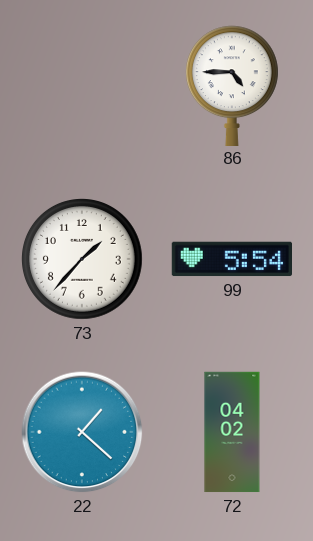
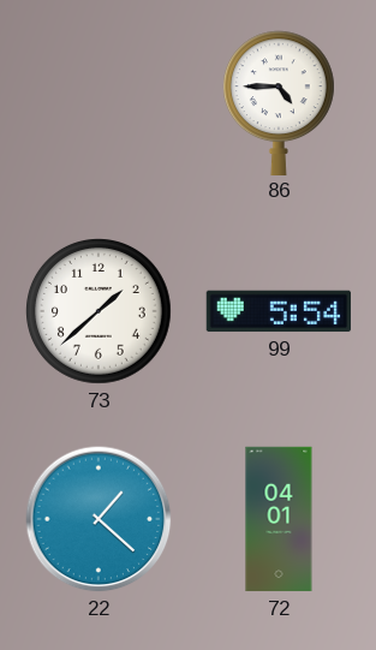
73: 1:37 -> 1:38
72: 04:02 -> 04:01
